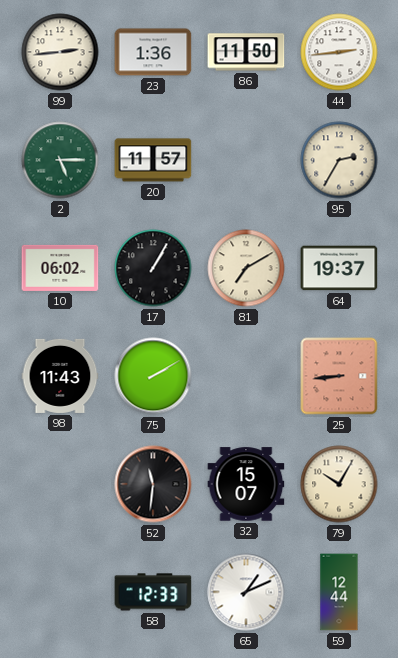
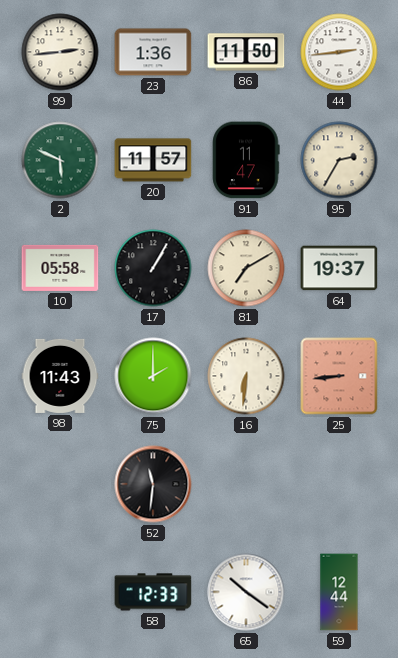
2: 5:15 -> 5:49
91: none -> 11:47
10: 06:02 -> 05:58
75: 2:10 -> 2:00
16: none -> 6:31
32: 15:07 -> none
79: 10:05 -> none
65: 1:11 -> 10:21
